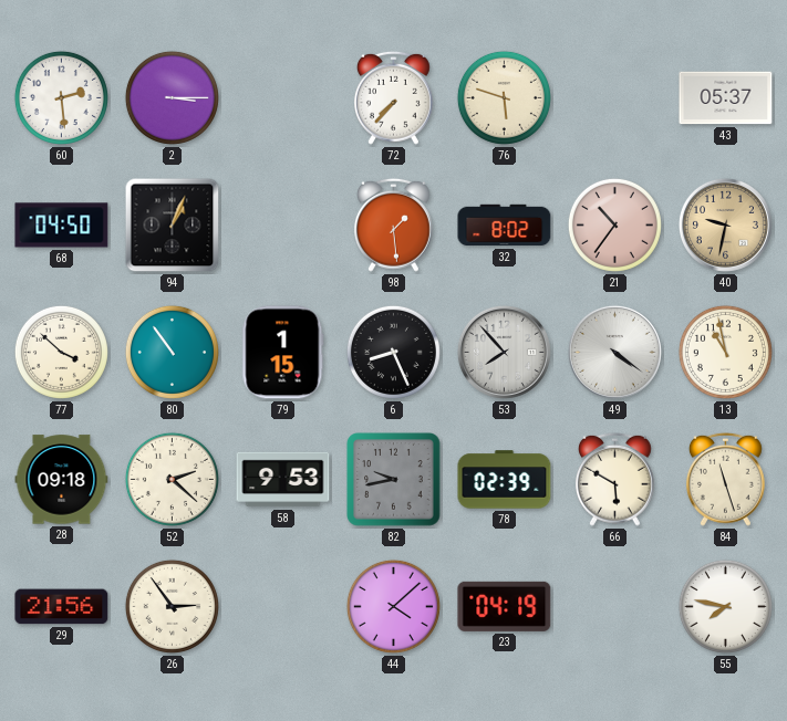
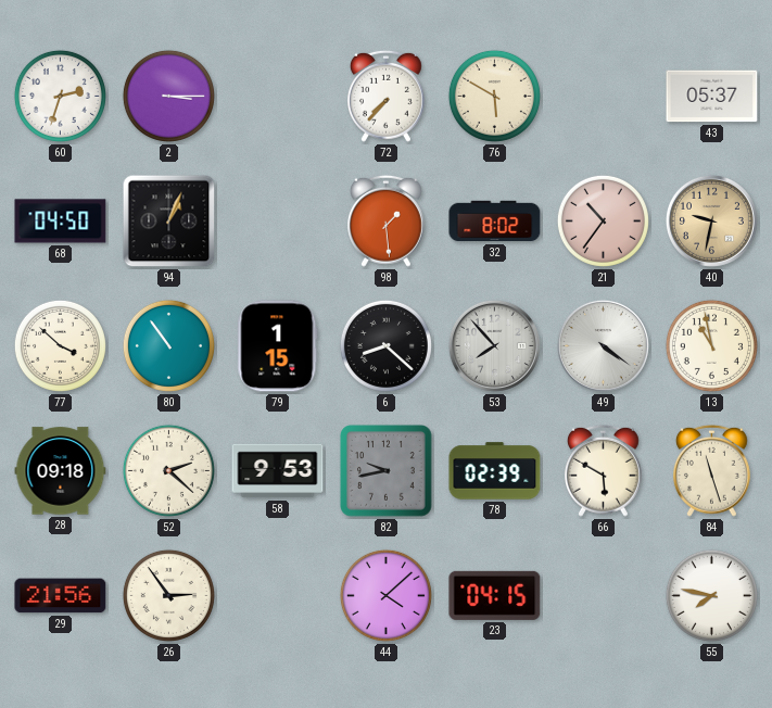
60: 2:29 -> 2:33
76: 5:48 -> 5:50
6: 8:26 -> 8:22
23: 04:19 -> 04:15
